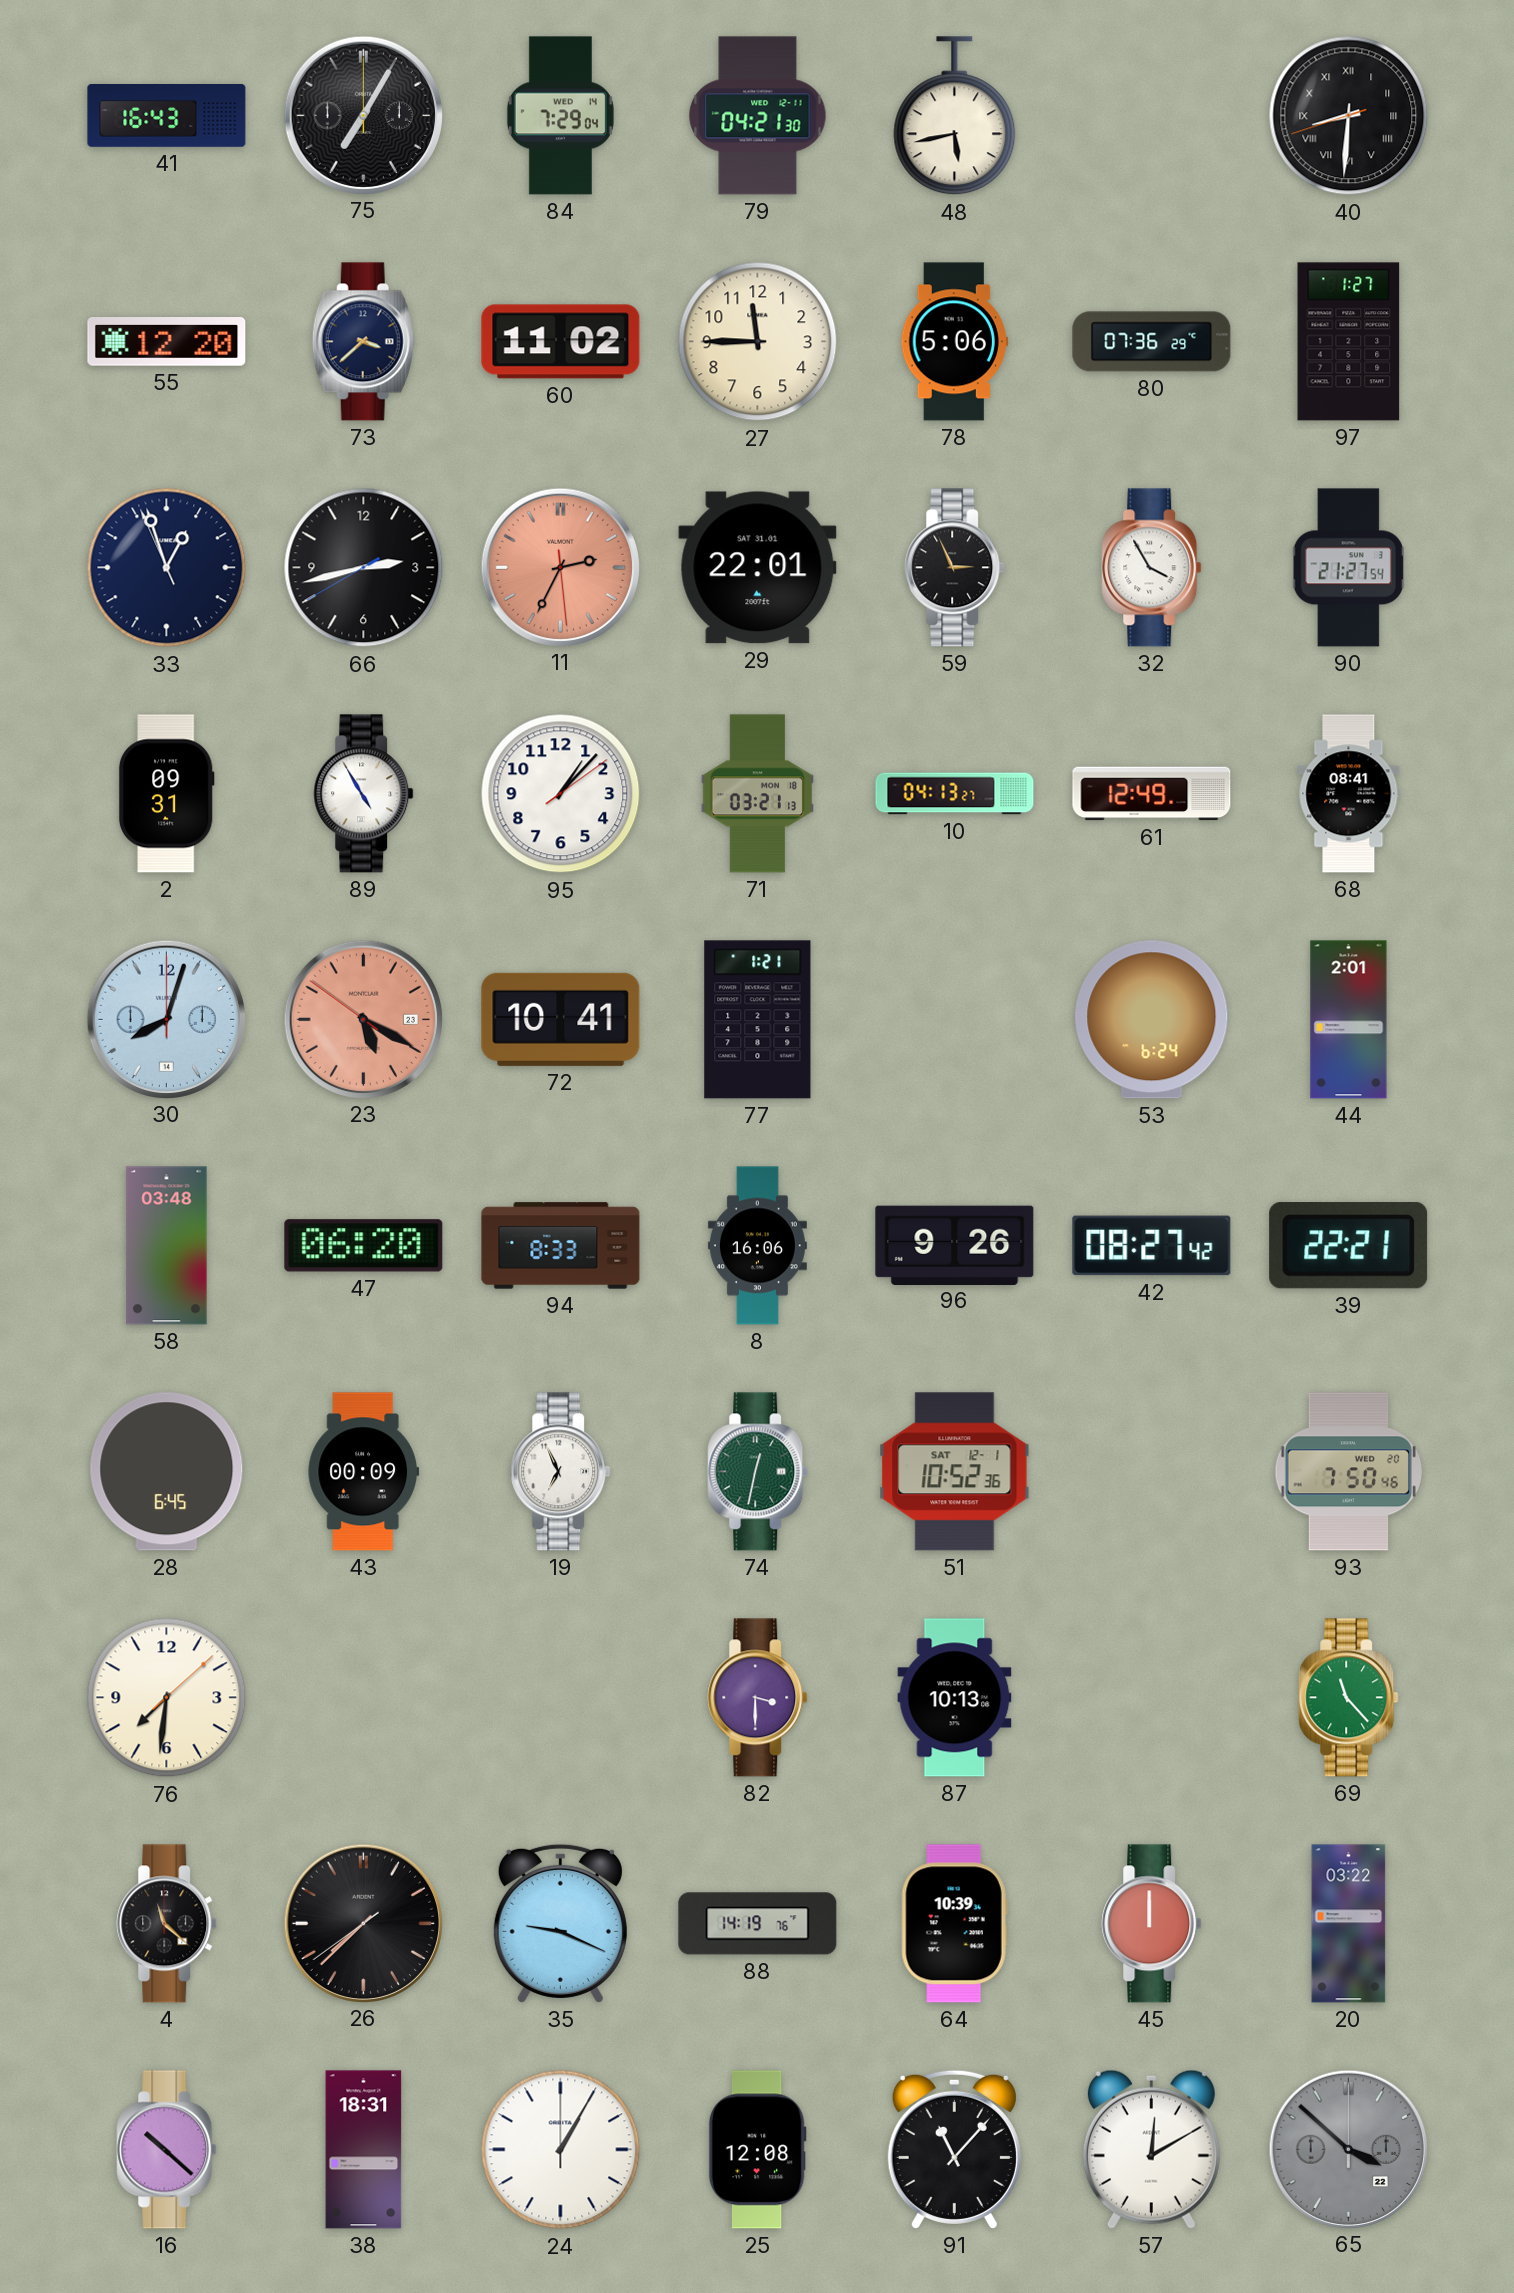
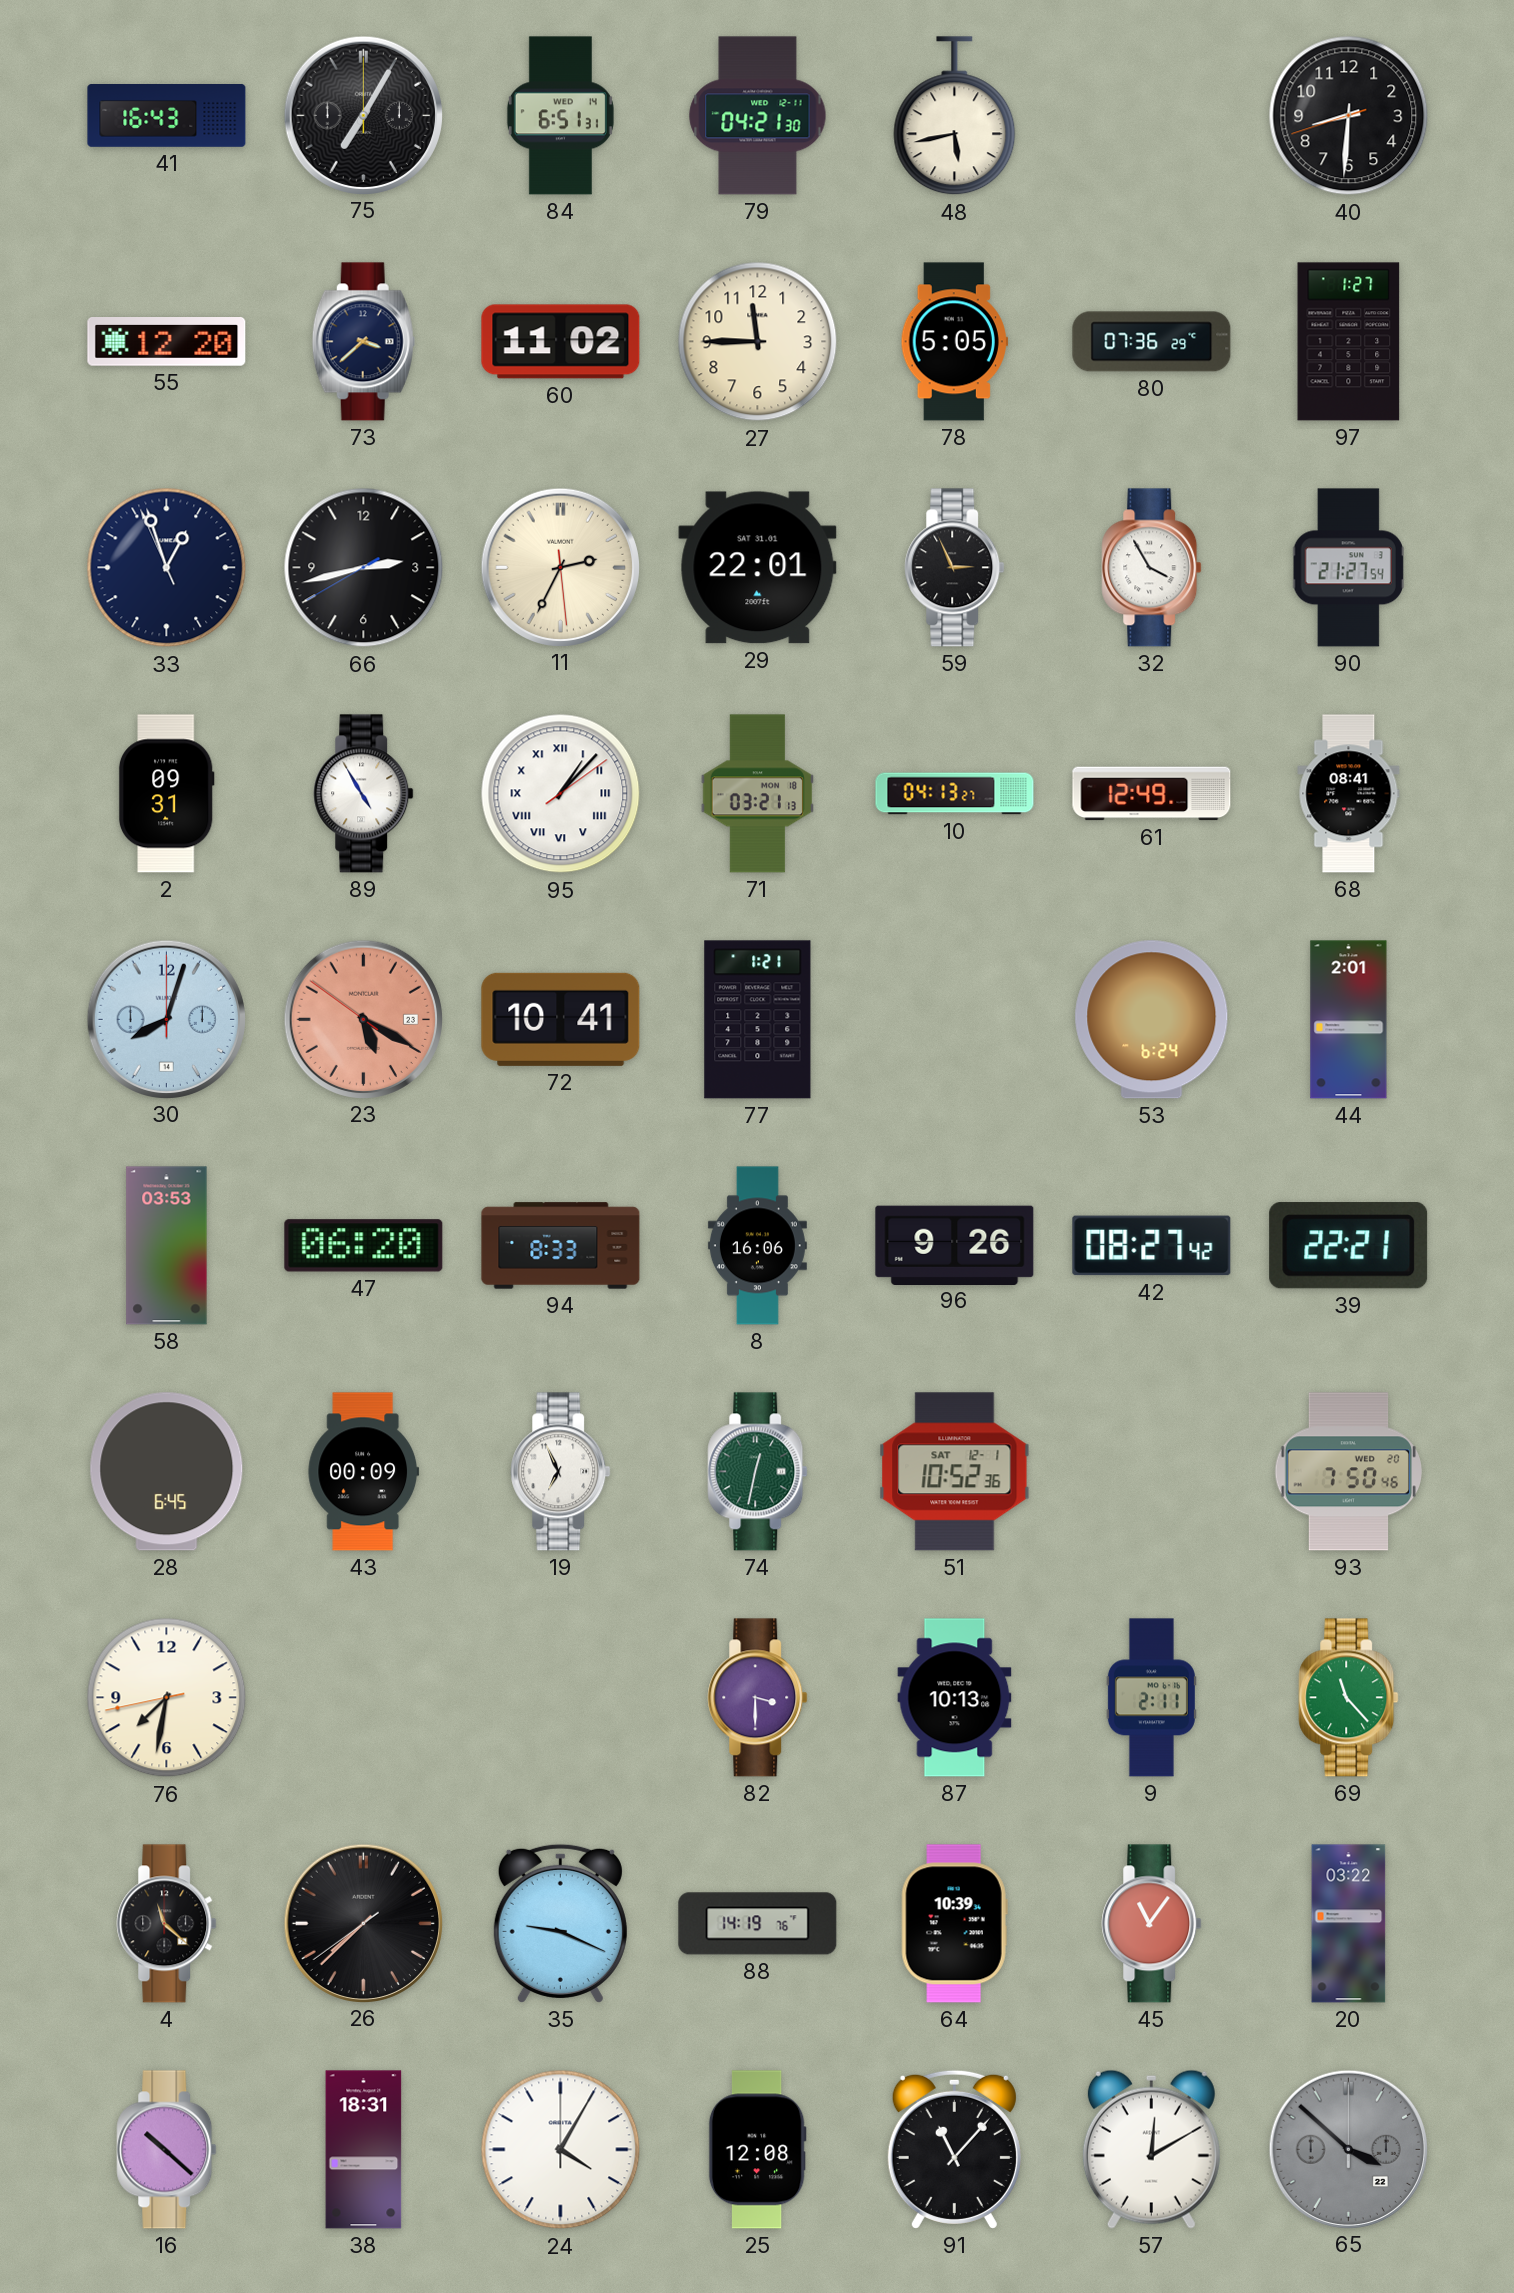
84: 7:29 -> 6:51
40 numerals: Roman -> Arabic
78: 5:06 -> 5:05
11 dial: salmon -> cream
95 numerals: Arabic -> Roman
58: 03:48 -> 03:53
76: 7:31:08 -> 7:31:43
9: none -> 2:11
45: 12:00 -> 11:06
24: 1:05 -> 4:05
